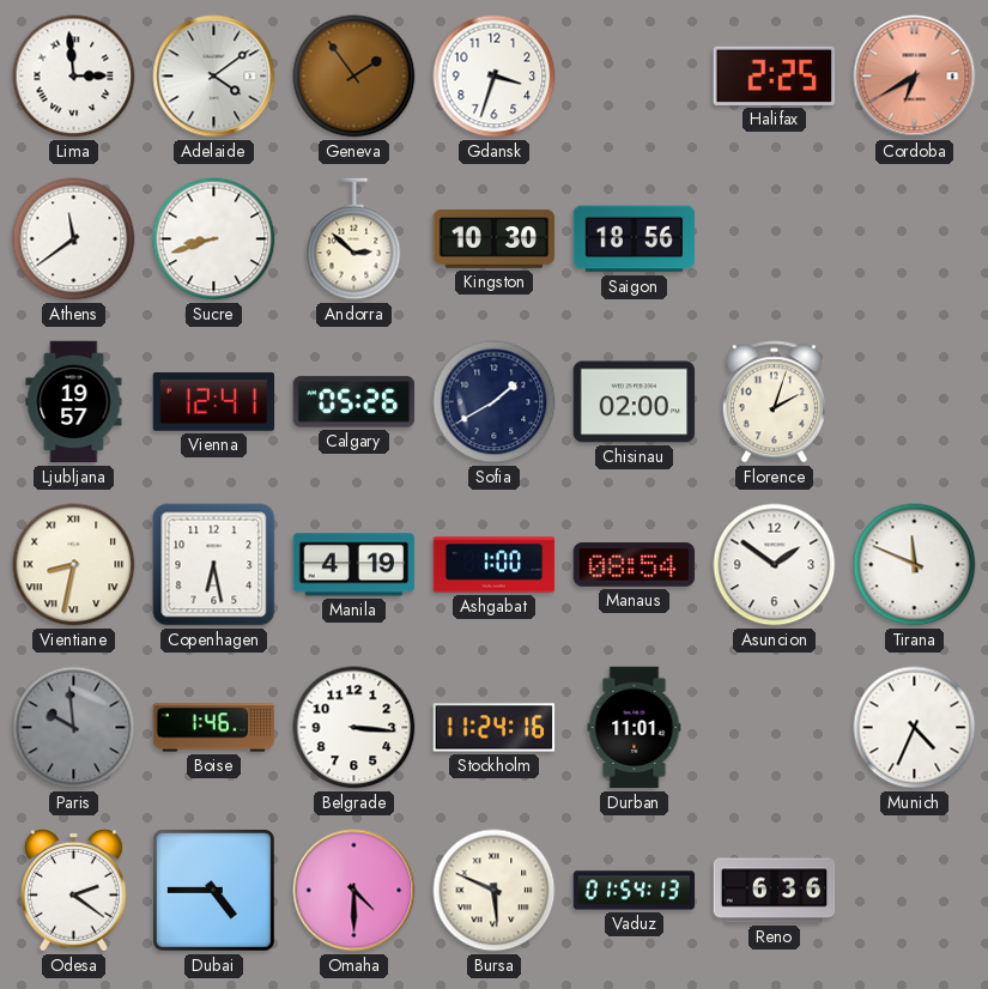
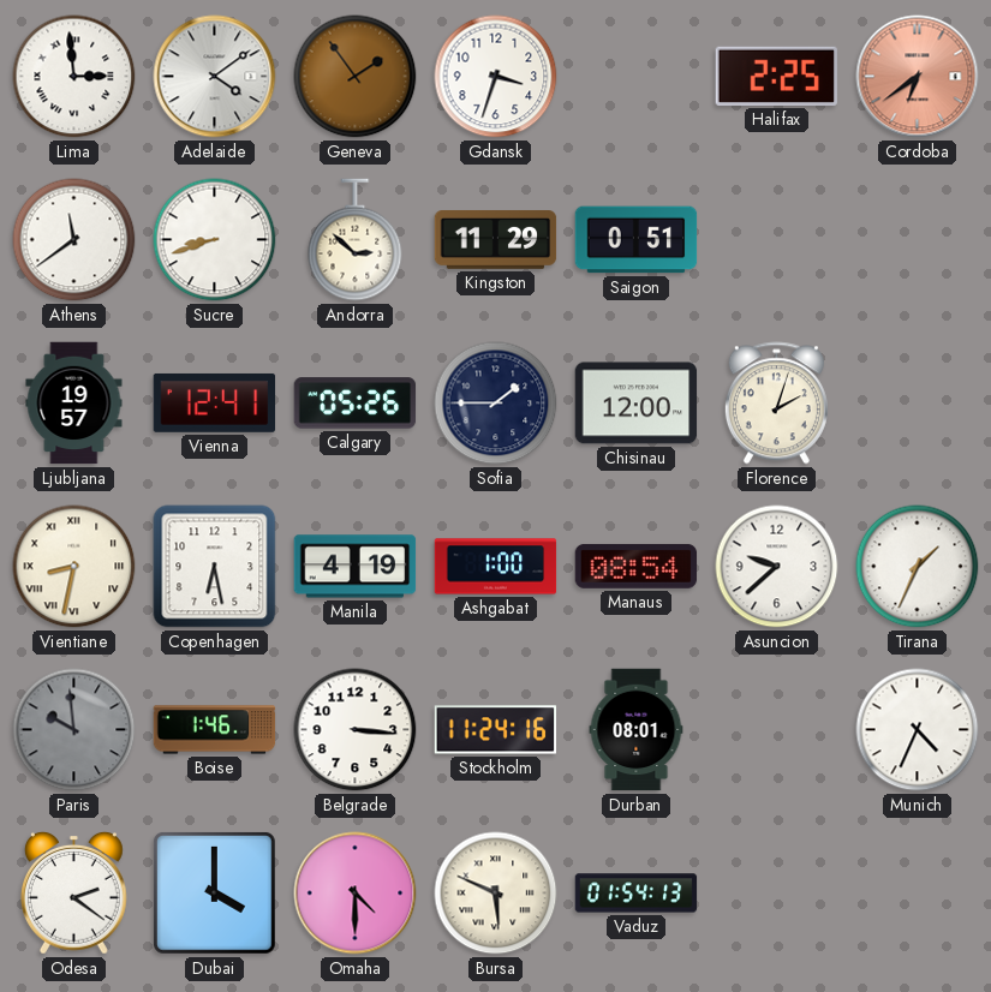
Cordoba: 6:40 -> 6:39
Kingston: 10:30 -> 11:29
Saigon: 18:56 -> 0:51
Sofia: 1:40 -> 1:45
Chisinau: 02:00 -> 12:00
Asuncion: 1:51 -> 9:38
Tirana: 11:49 -> 1:34
Durban: 11:01 -> 08:01
Dubai: 4:45 -> 4:00
Reno: 6:36 -> none
